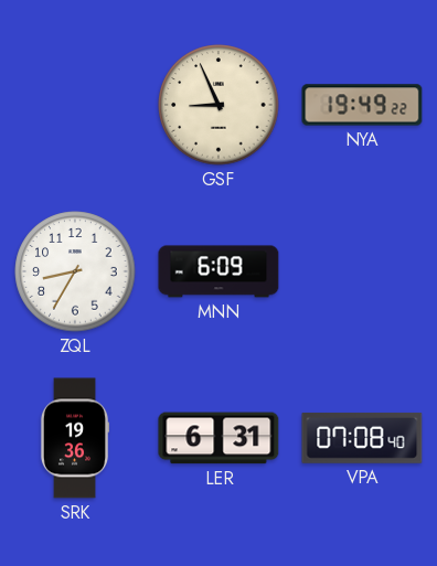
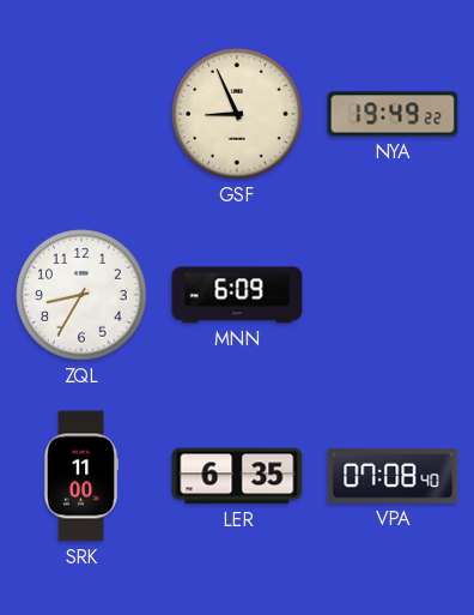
SRK: 19:36 -> 11:00
LER: 6:31 -> 6:35
